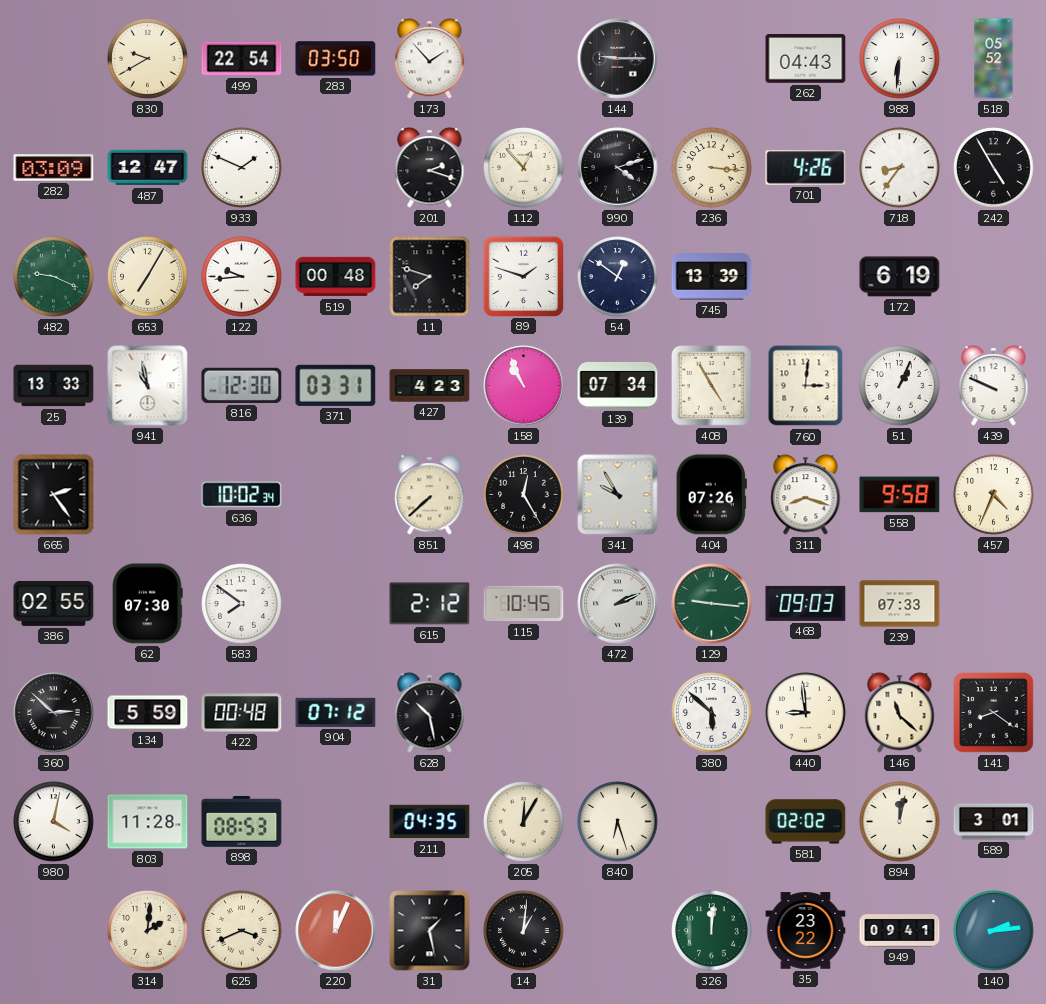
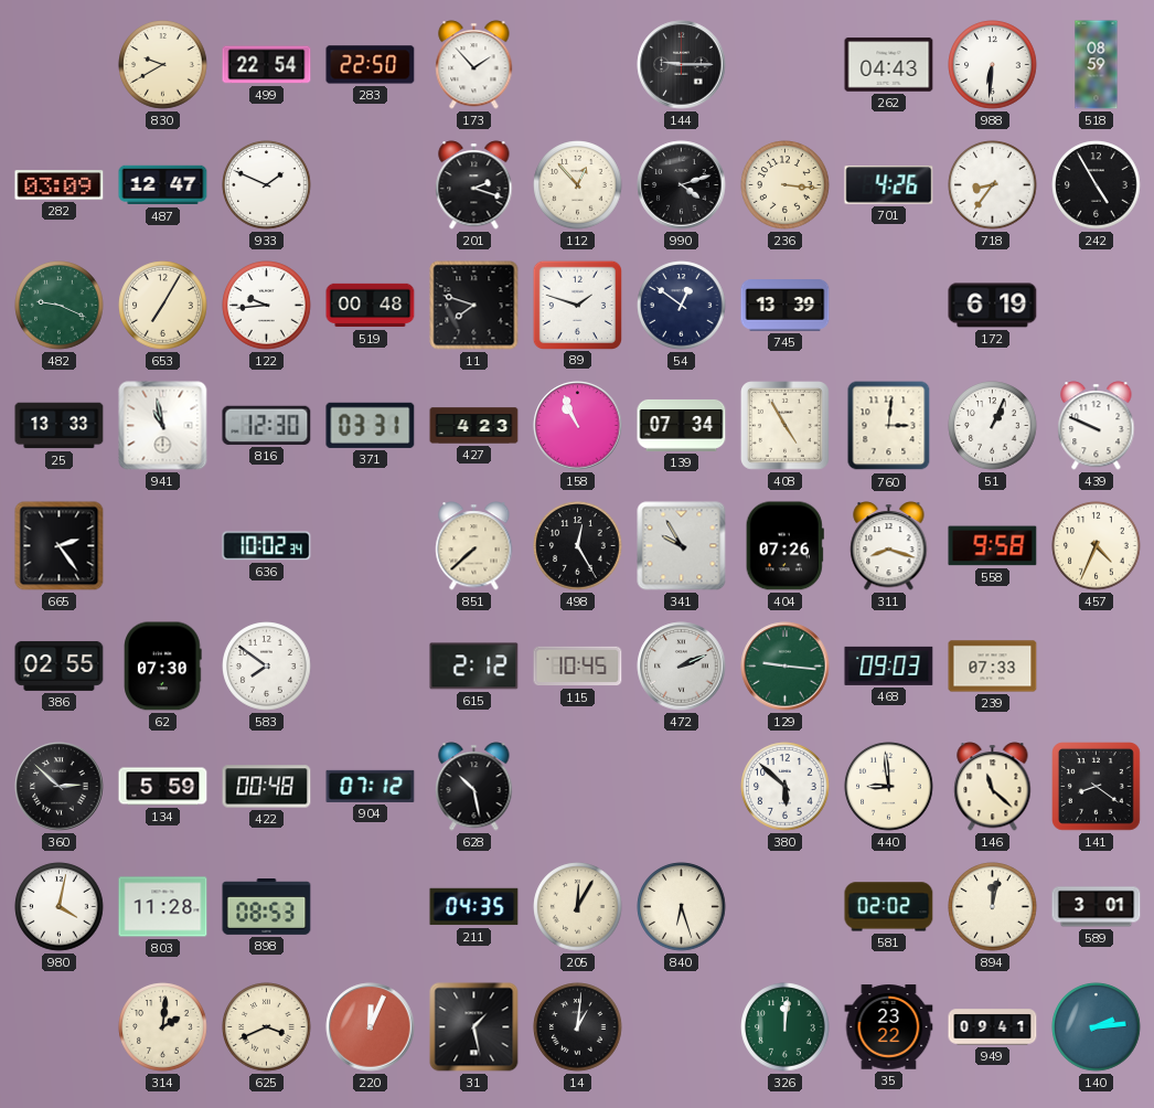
283: 03:50 -> 22:50
518: 05:52 -> 08:59
